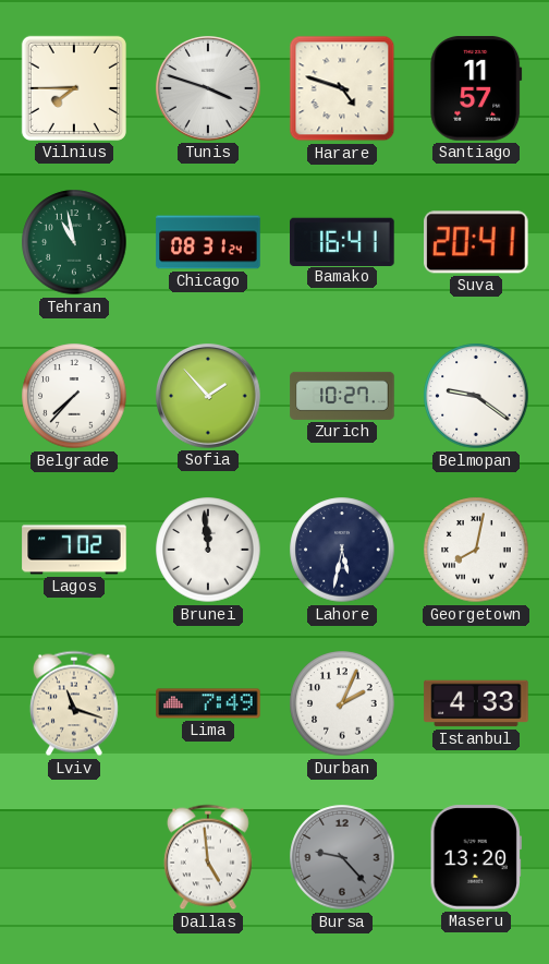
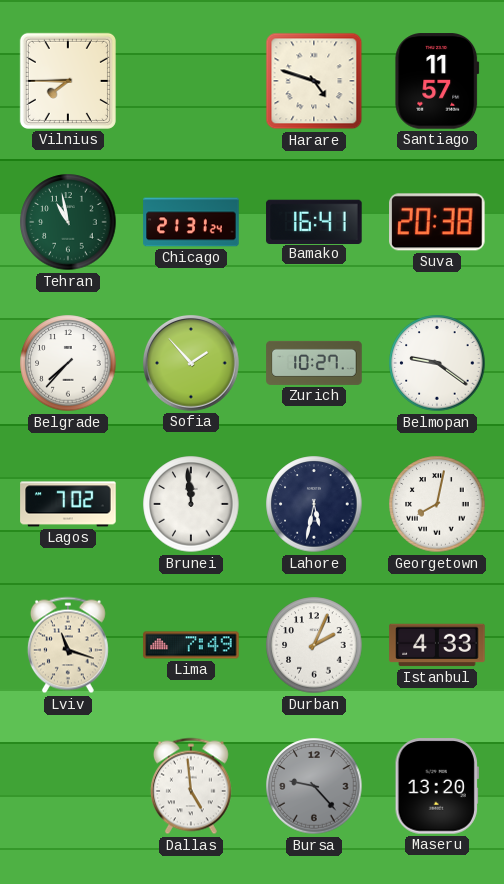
Tunis: 3:48 -> none
Chicago: 08:31 -> 21:31
Suva: 20:41 -> 20:38
